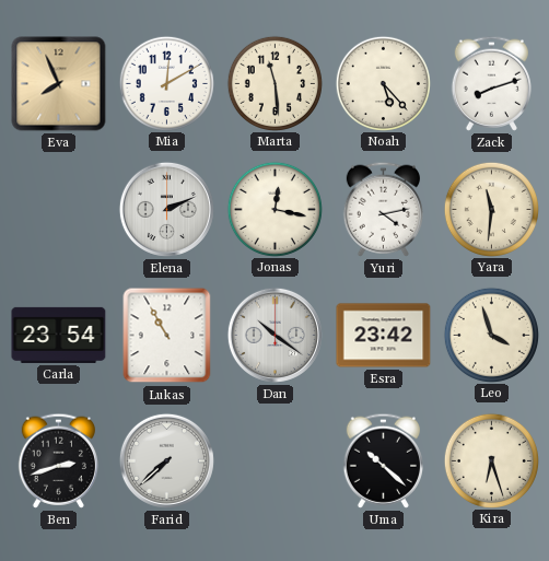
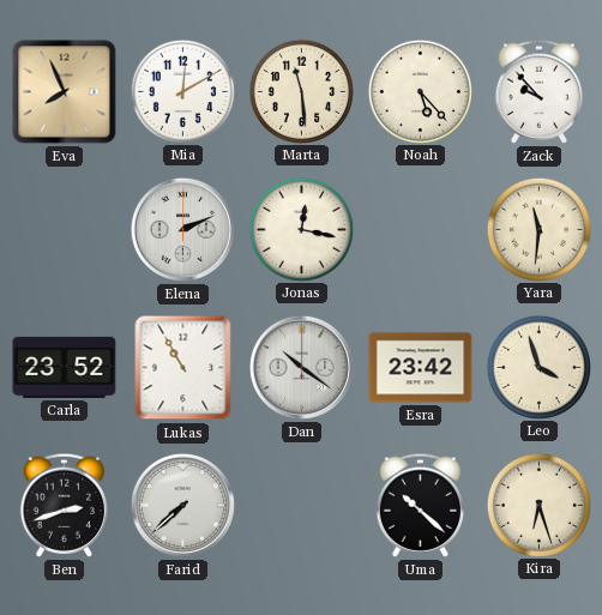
Zack: 8:12 -> 9:53
Yuri: 4:13 -> none
Carla: 23:54 -> 23:52
